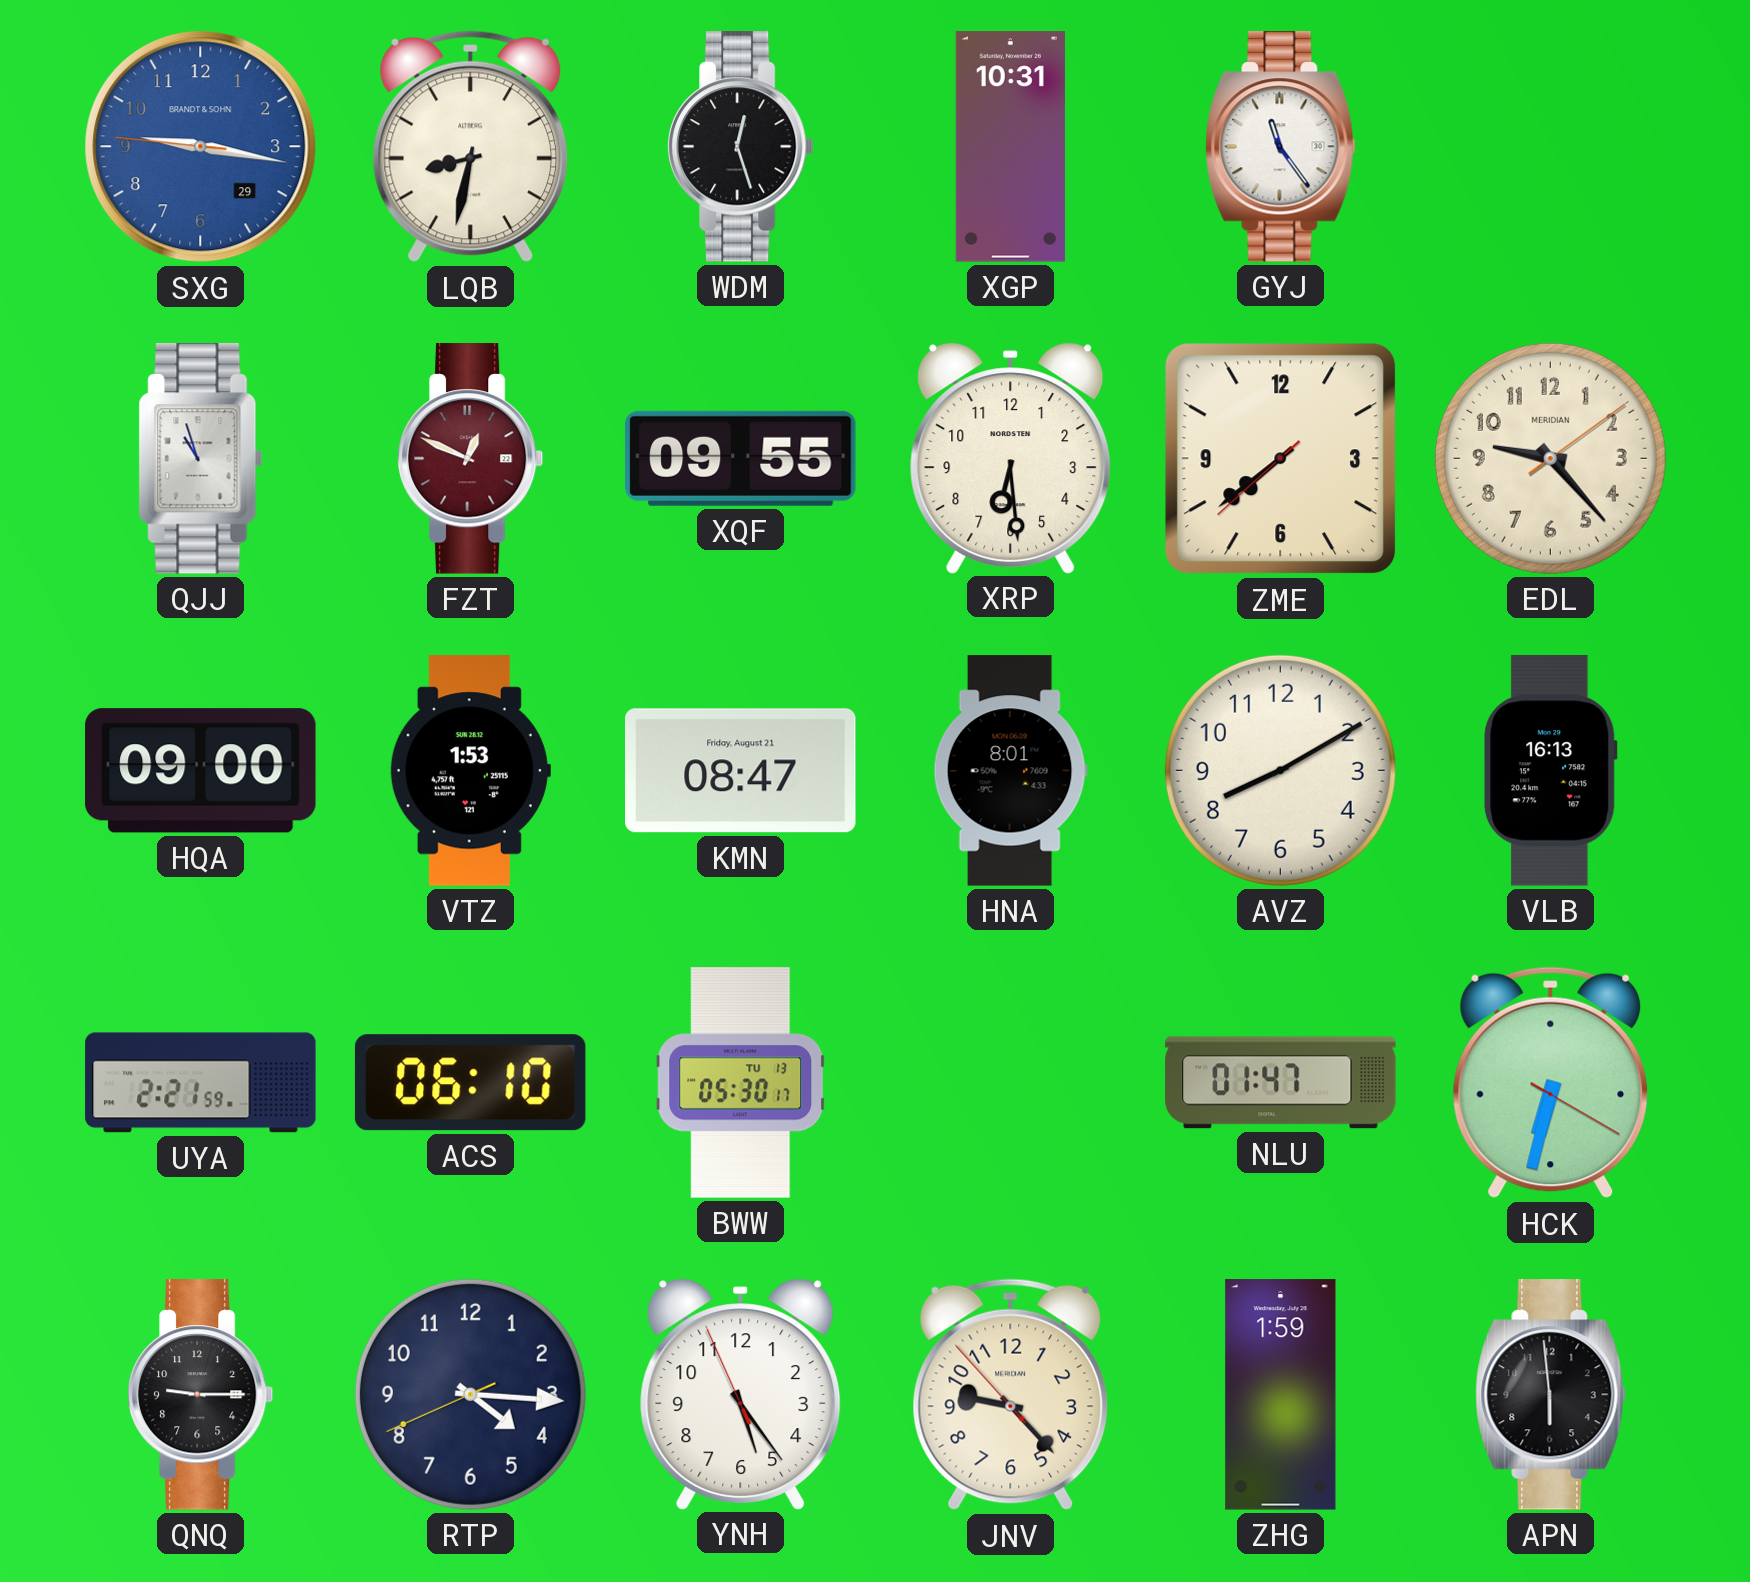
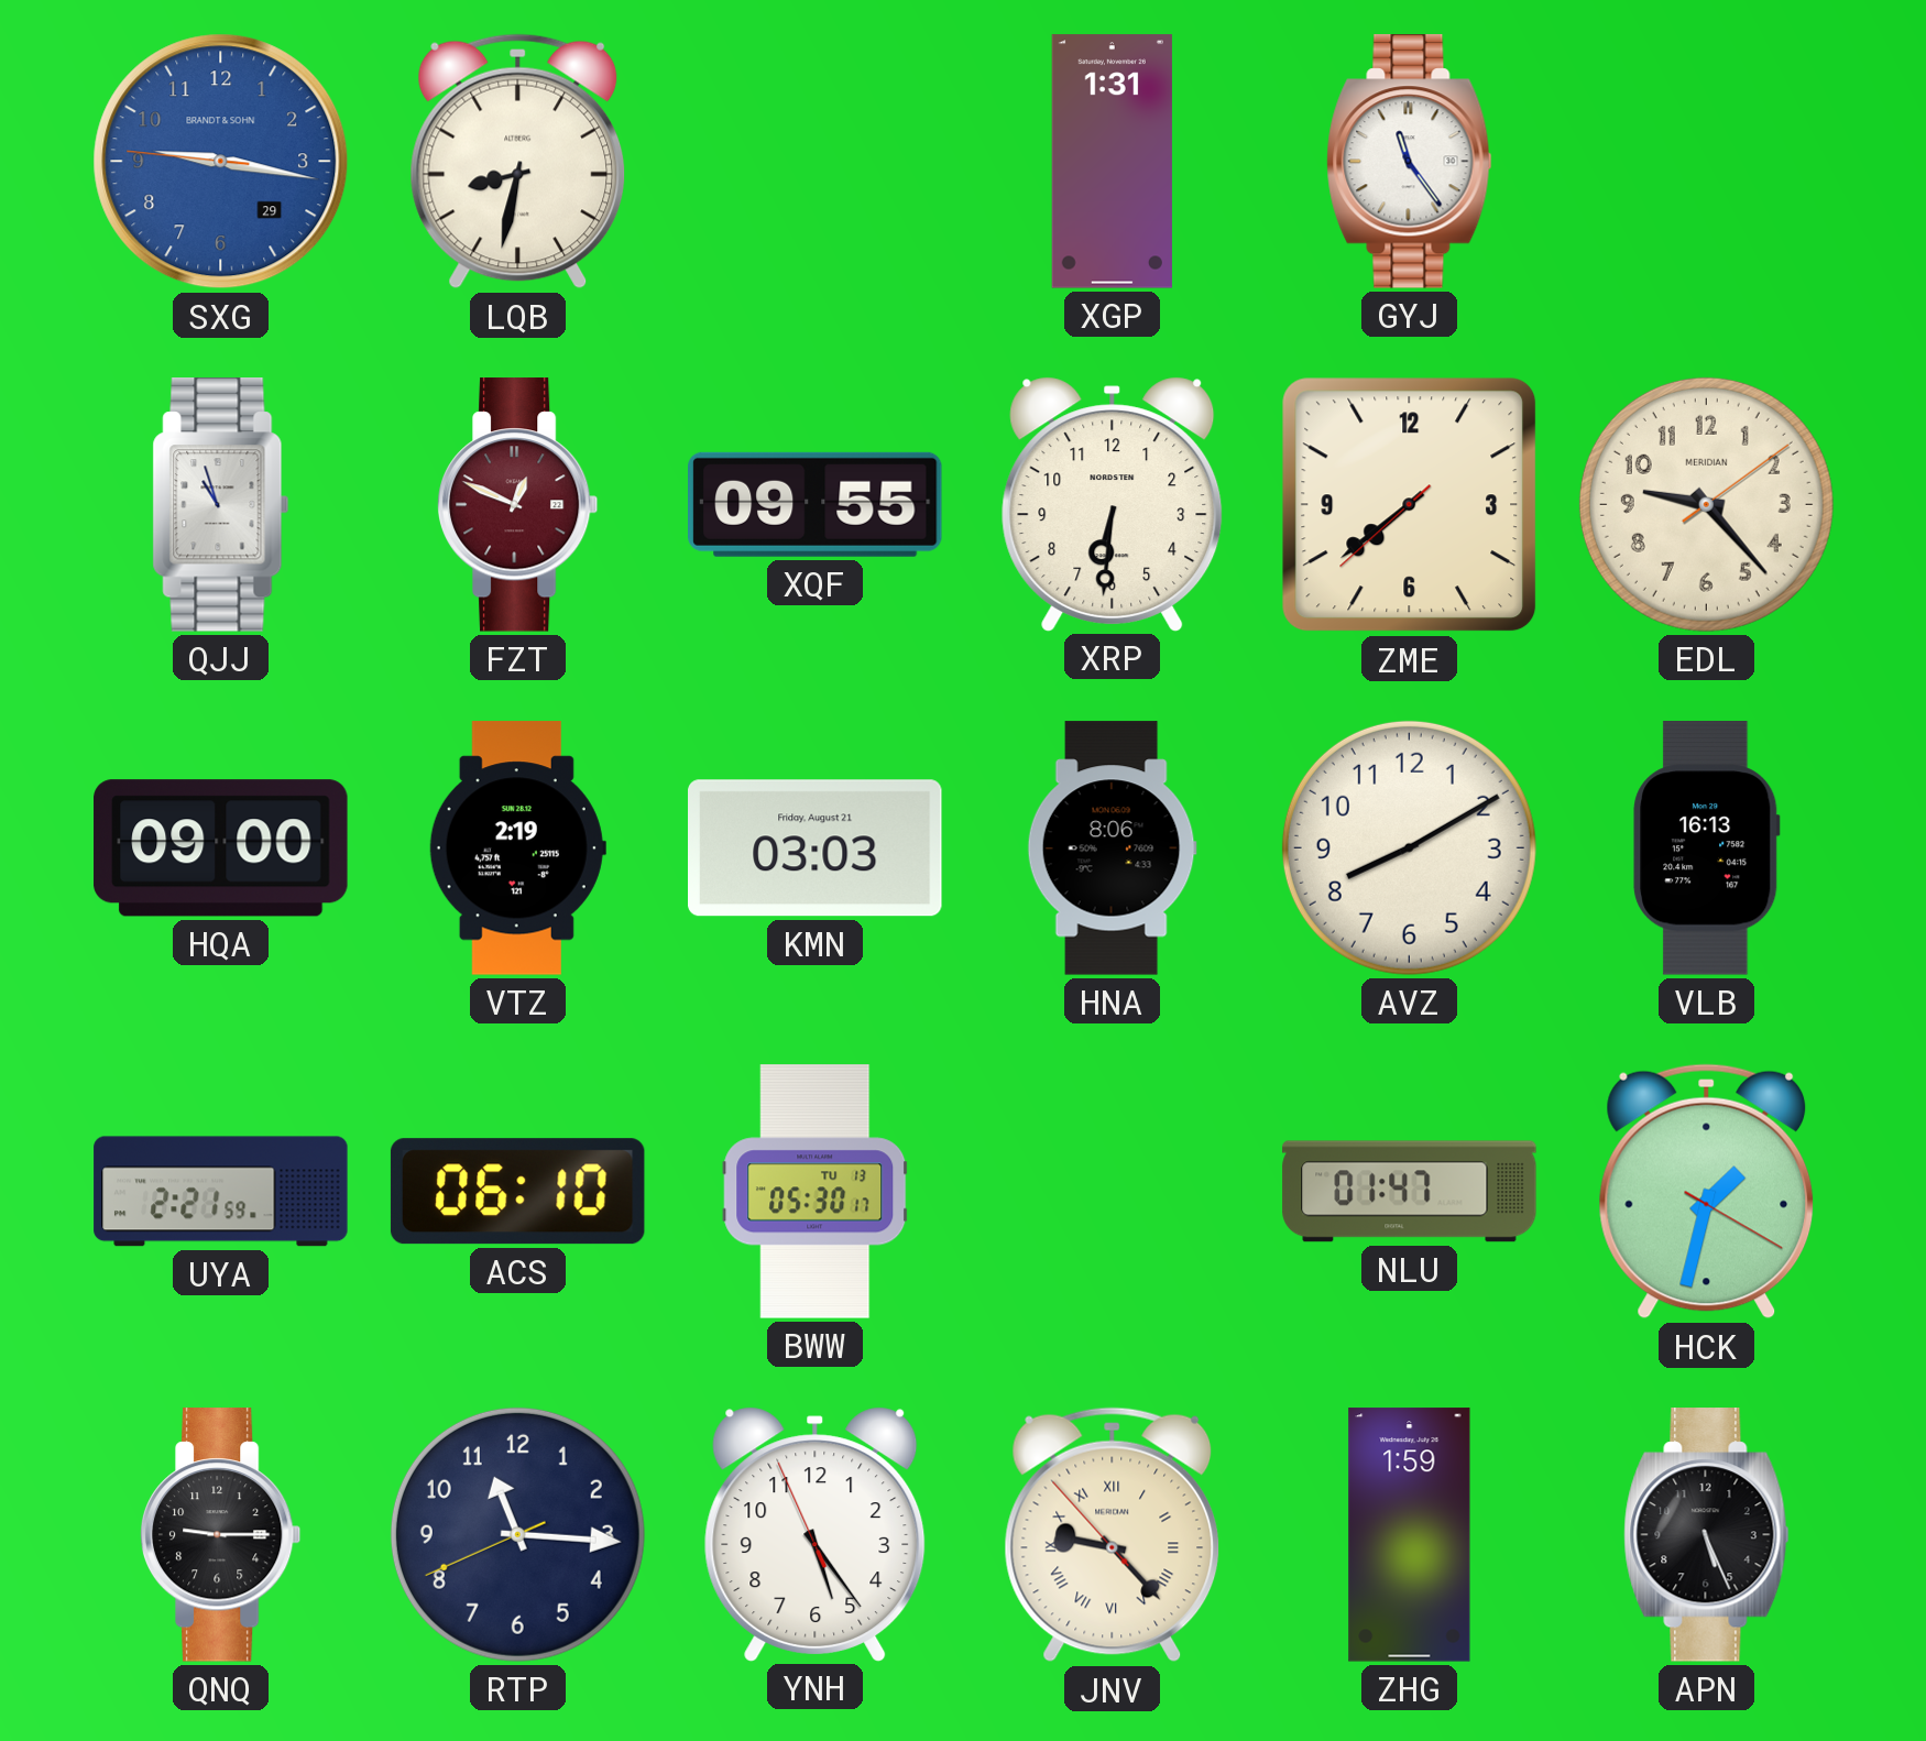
WDM: 12:27 -> none
XGP: 10:31 -> 1:31
XRP: 6:29 -> 6:31
VTZ: 1:53 -> 2:19
KMN: 08:47 -> 03:03
HNA: 8:01 -> 8:06
HCK: 6:32 -> 1:32
RTP: 4:15 -> 11:15
JNV numerals: Arabic -> Roman
APN: 5:59 -> 5:26
